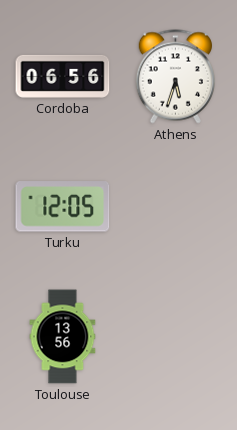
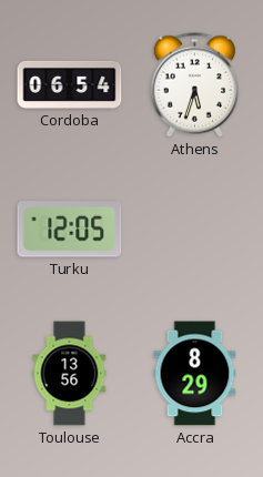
Cordoba: 06:56 -> 06:54
Accra: none -> 8:29
